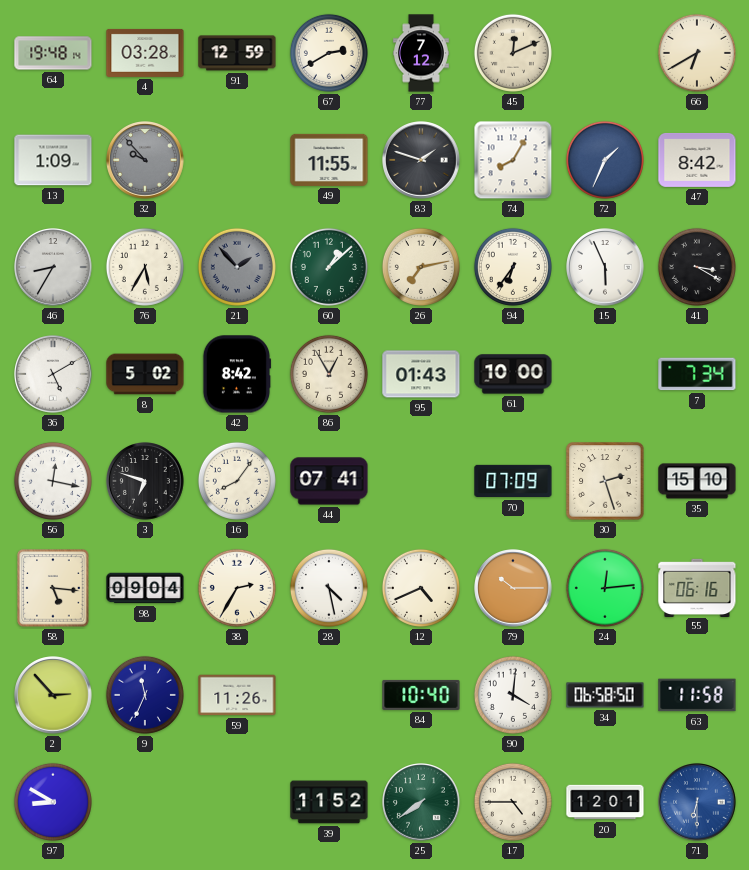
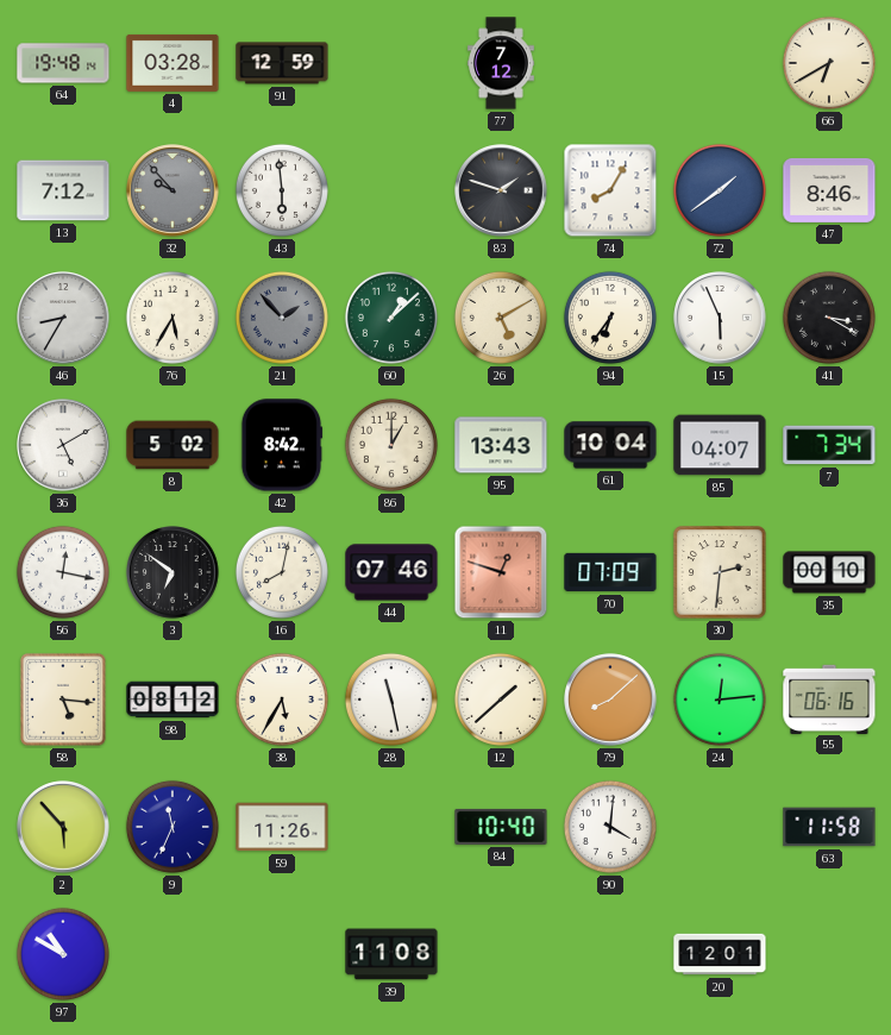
67: 2:40 -> none
45: 12:11 -> none
13: 1:09 -> 7:12
43: none -> 5:59
49: 11:55 -> none
72: 1:34 -> 1:39
47: 8:42 -> 8:46
26: 7:13 -> 5:10
86: 12:55 -> 1:00
95: 01:43 -> 13:43
61: 10:00 -> 10:04
85: none -> 04:07
3: 6:48 -> 6:51
16: 8:06 -> 8:02
44: 07:41 -> 07:46
11: none -> 12:48
30: 2:27 -> 2:31
35: 15:10 -> 00:10
98: 09:04 -> 08:12
38: 2:35 -> 5:35
28: 4:28 -> 11:28
12: 4:41 -> 1:38
79: 10:15 -> 8:08
2: 2:53 -> 5:53
34: 06:58 -> none
97: 8:50 -> 10:50
39: 11:52 -> 11:08
25: 7:39 -> none
17: 4:45 -> none
71: 6:30 -> none
